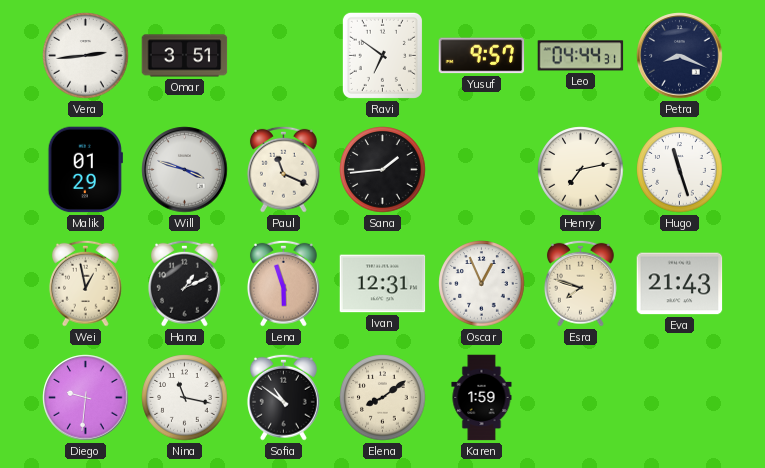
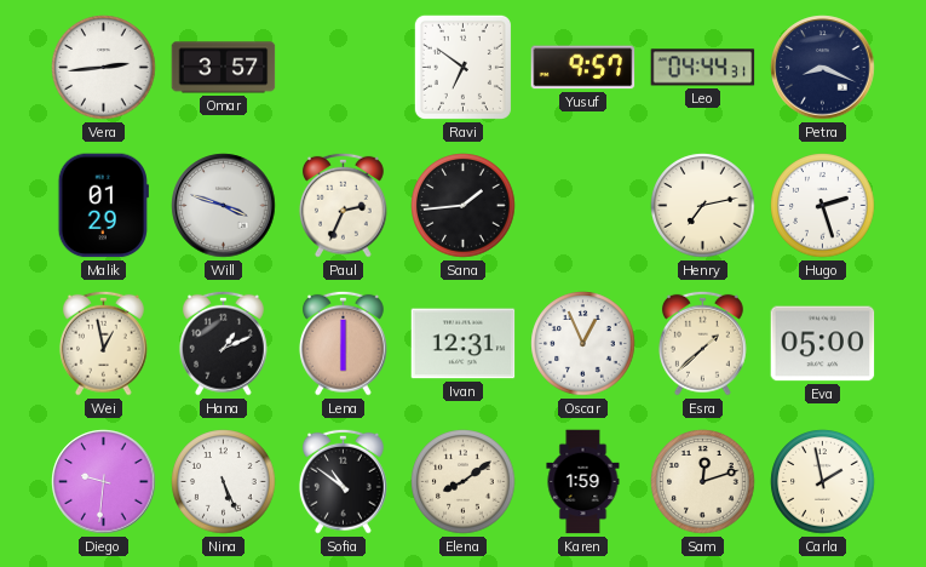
Omar: 3:51 -> 3:57
Paul: 11:19 -> 2:34
Hugo: 11:27 -> 2:27
Lena: 5:57 -> 6:00
Esra: 7:48 -> 1:38
Eva: 21:43 -> 05:00
Nina: 11:17 -> 5:26
Sam: none -> 12:12
Carla: none -> 1:58
